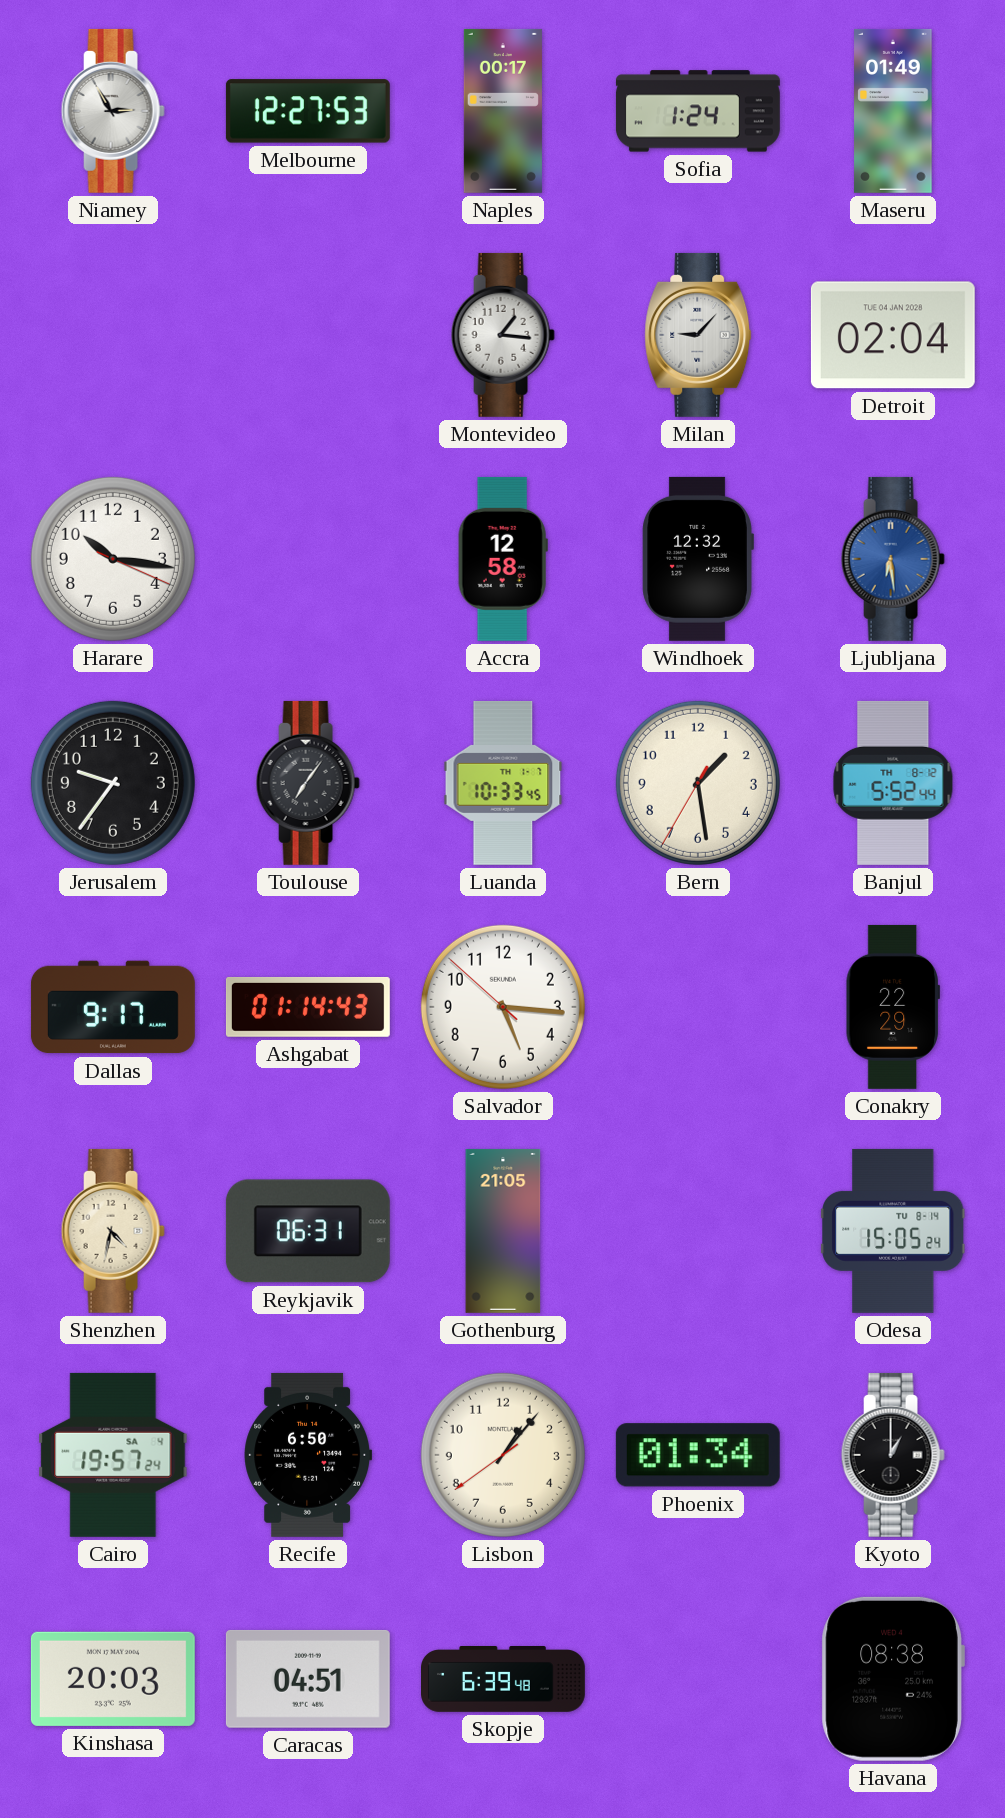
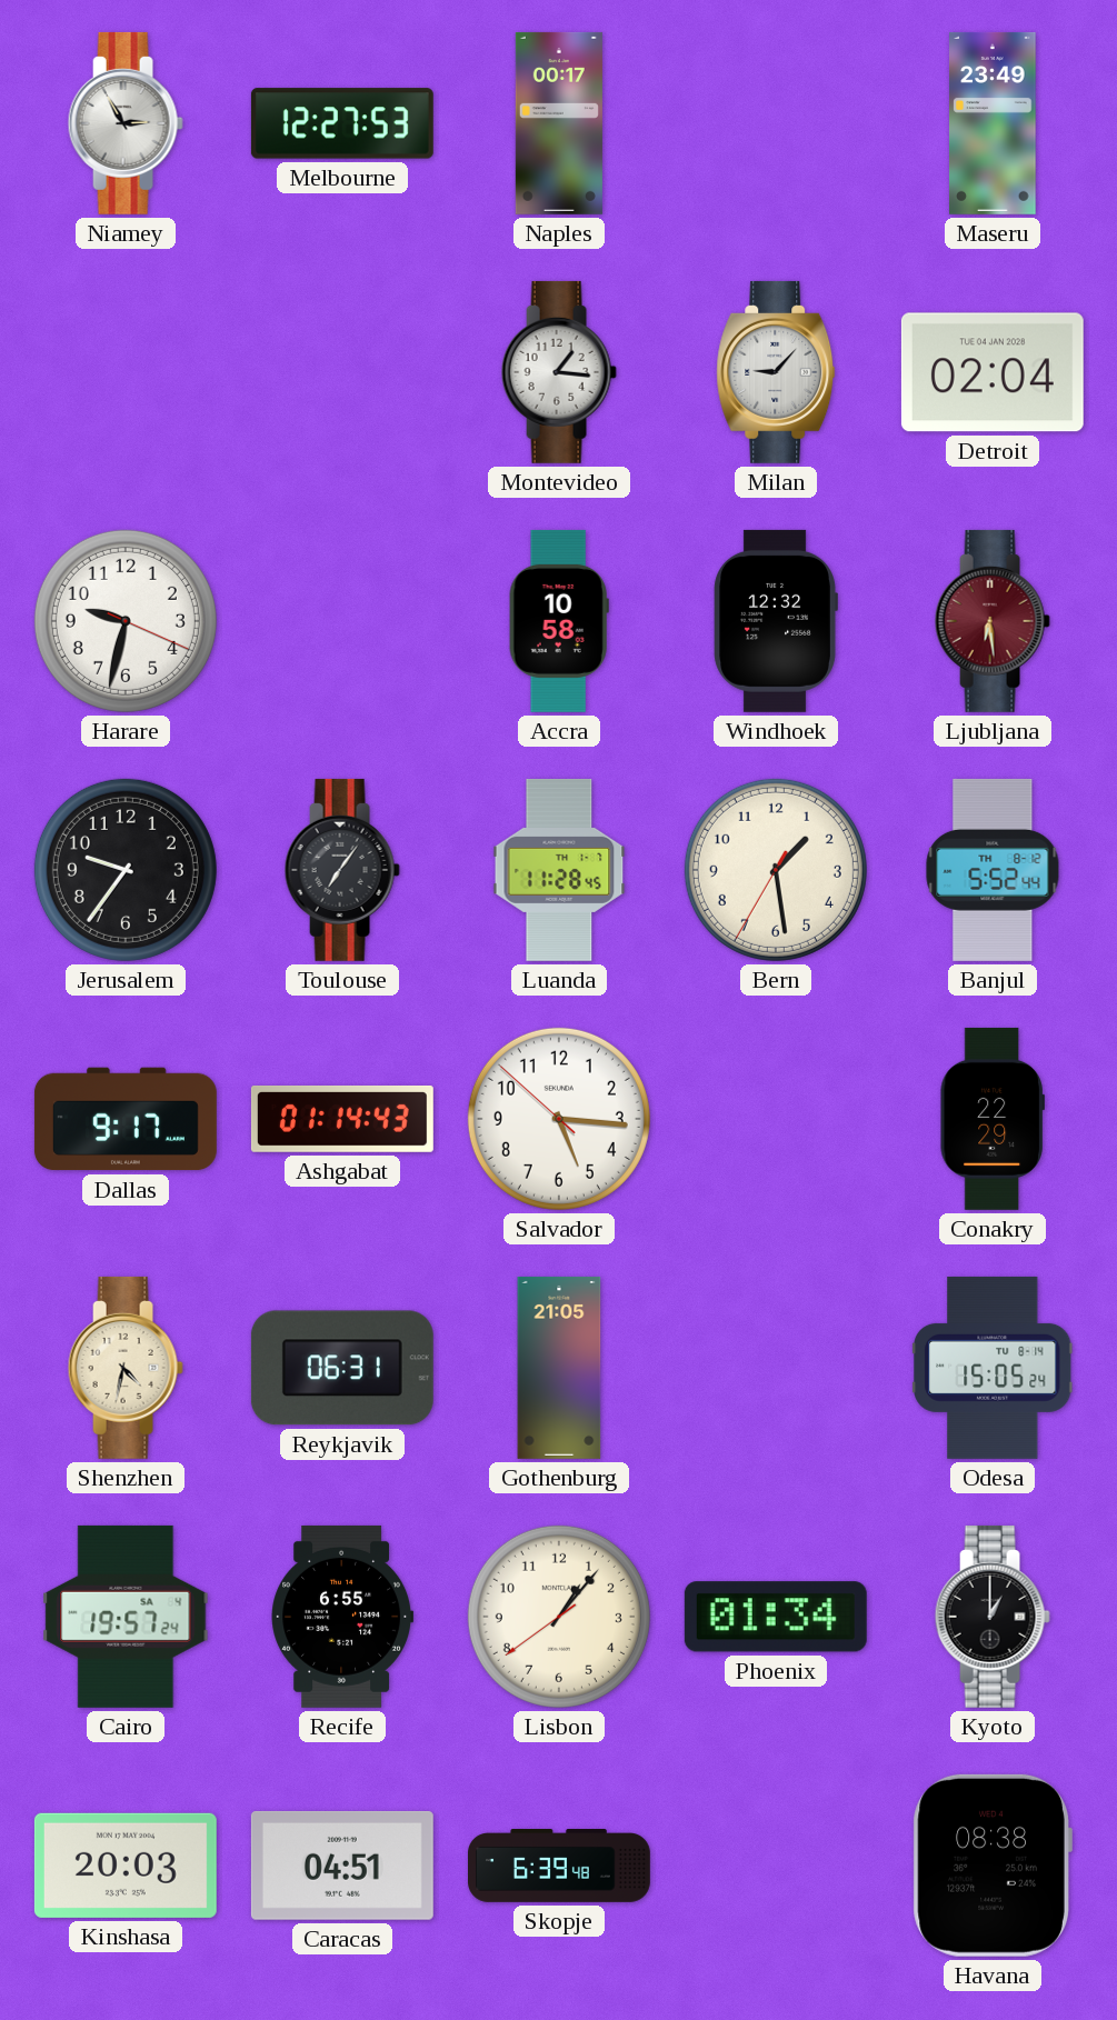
Sofia: 1:24 -> none
Maseru: 01:49 -> 23:49
Harare: 10:16 -> 9:32
Accra: 12:58 -> 10:58
Ljubljana dial: blue -> burgundy
Luanda: 10:33 -> 11:28
Recife: 6:50 -> 6:55
